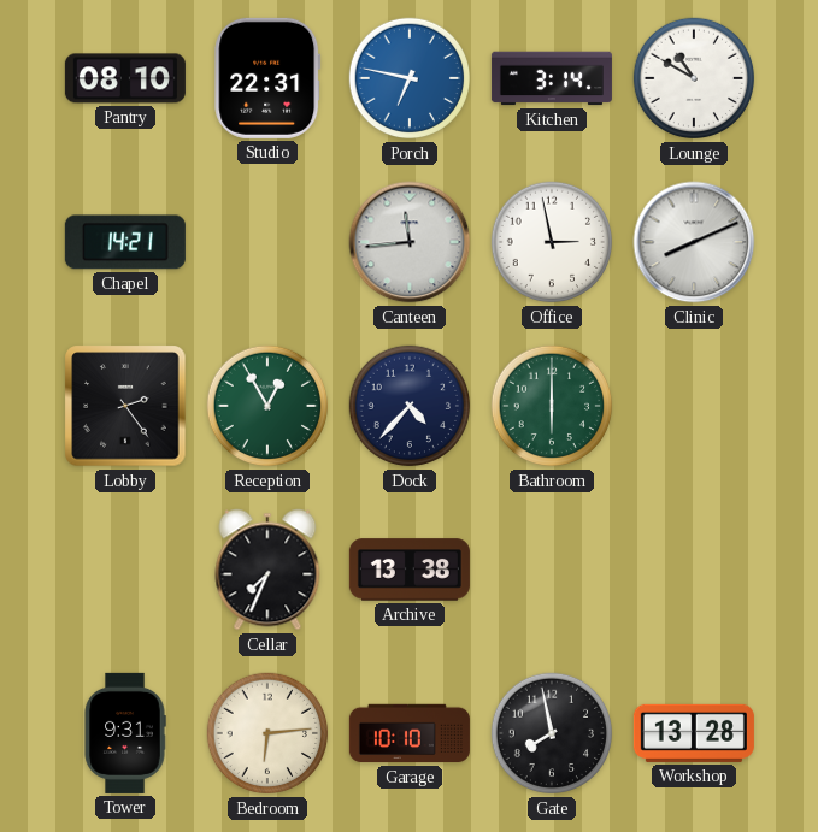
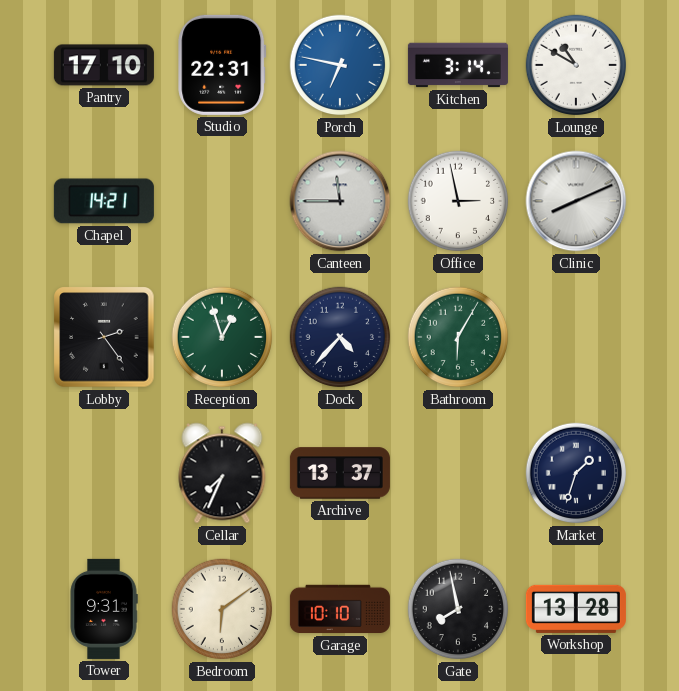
Pantry: 08:10 -> 17:10
Canteen: 11:44 -> 11:45
Reception: 12:55 -> 12:57
Bathroom: 6:00 -> 6:05
Archive: 13:38 -> 13:37
Market: none -> 1:33
Bedroom: 6:14 -> 6:09
